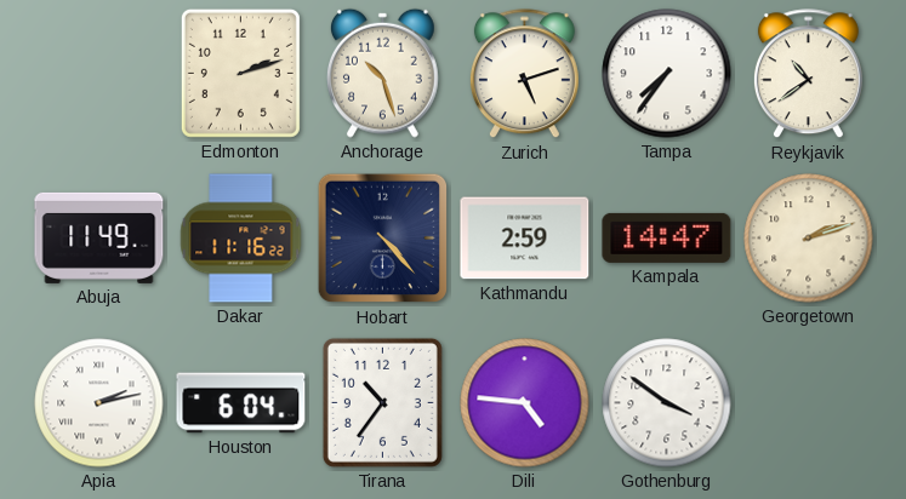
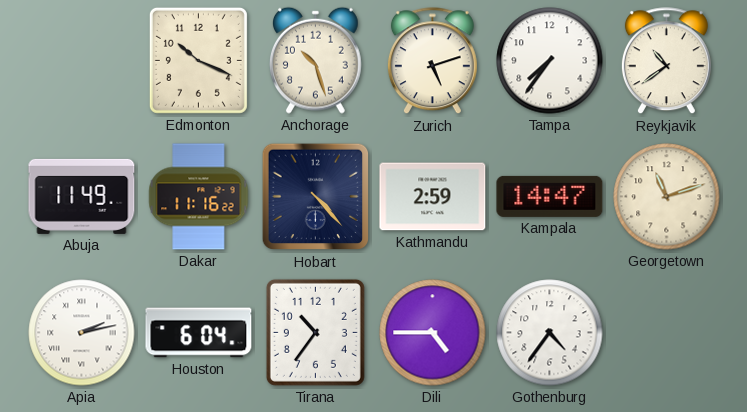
Edmonton: 2:12 -> 10:19
Georgetown: 2:12 -> 11:12
Dili: 4:46 -> 4:45
Gothenburg: 3:51 -> 4:36
